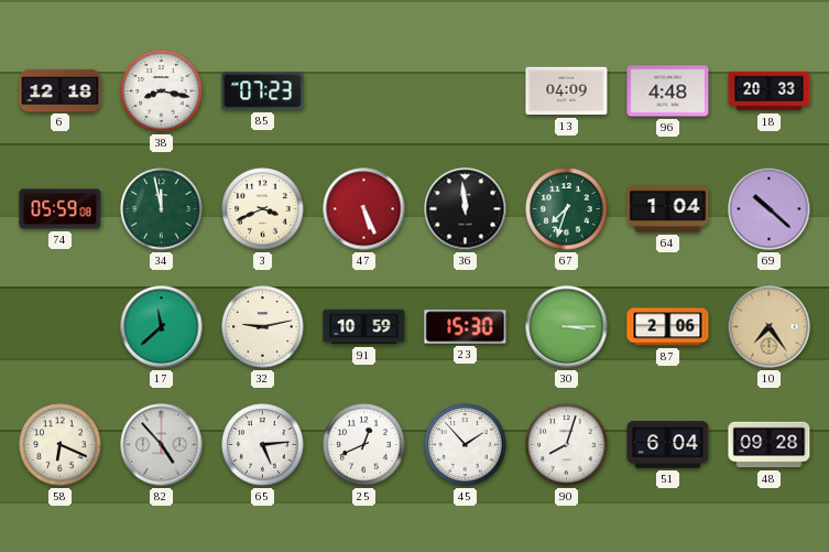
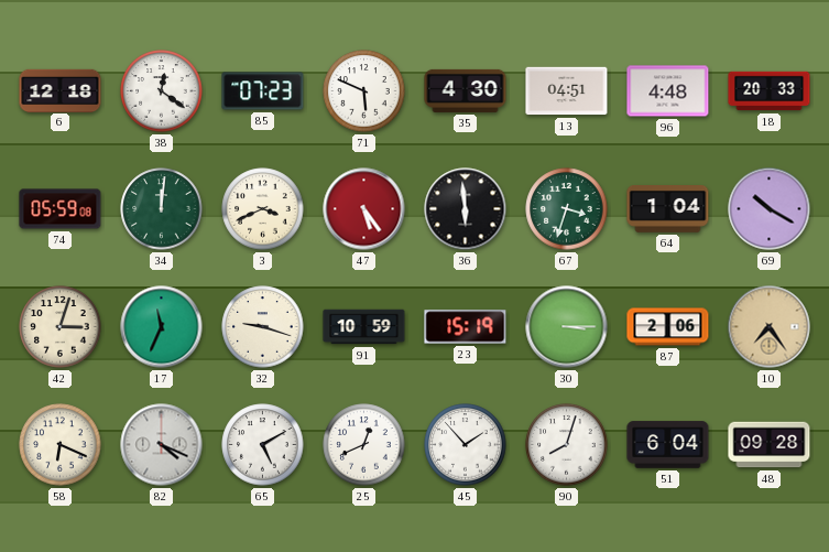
38: 8:17 -> 12:21
71: none -> 5:49
35: none -> 4:30
13: 04:09 -> 04:51
34: 11:58 -> 12:01
47: 5:26 -> 5:24
36: 11:59 -> 5:59
67: 7:33 -> 3:33
69: 10:22 -> 10:20
42: none -> 3:03
17: 11:38 -> 11:34
32: 9:13 -> 9:18
23: 15:30 -> 15:19
82: 4:53 -> 4:19
65: 5:14 -> 5:10
